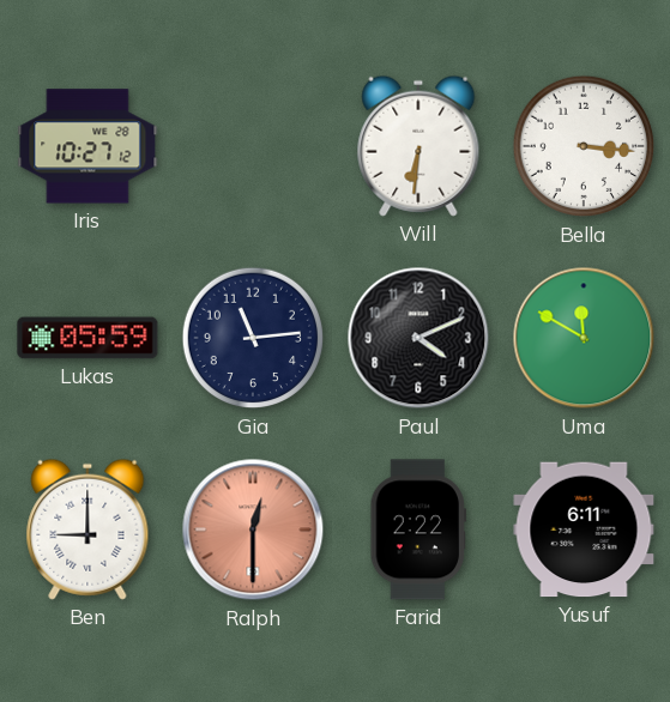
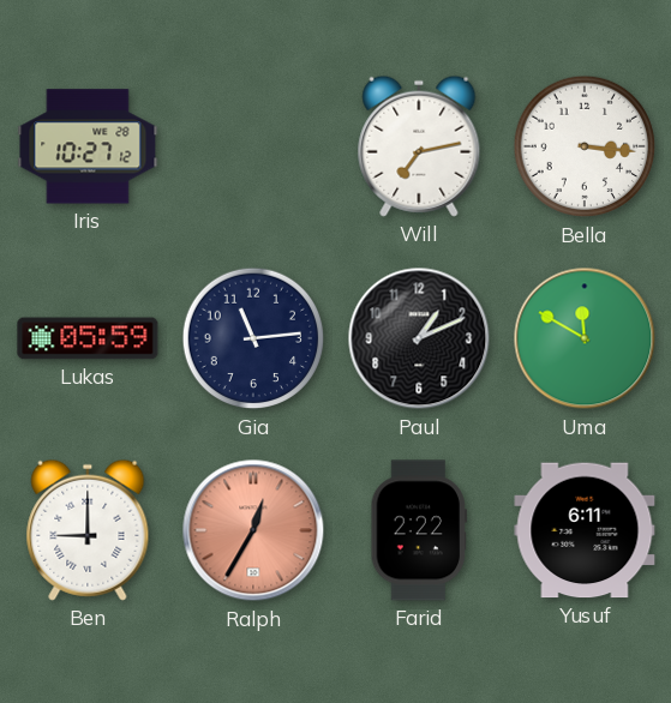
Will: 6:31 -> 7:13
Paul: 4:11 -> 1:11
Ralph: 12:30 -> 12:35
